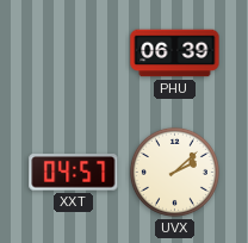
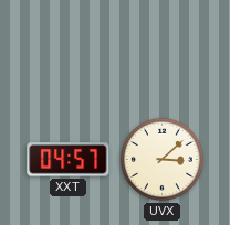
PHU: 06:39 -> none
UVX: 2:08 -> 3:08
